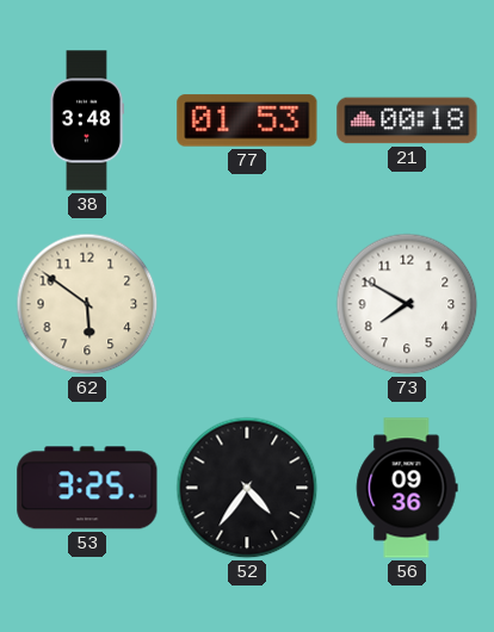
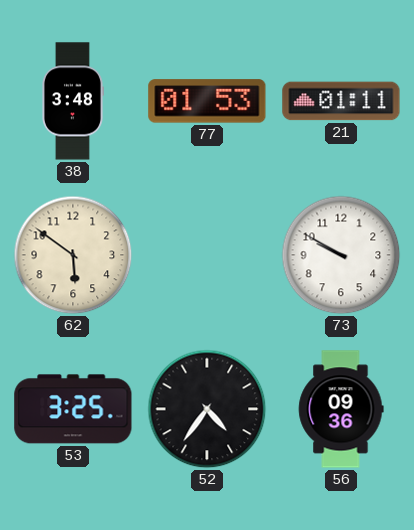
21: 00:18 -> 01:11
73: 7:50 -> 9:50
